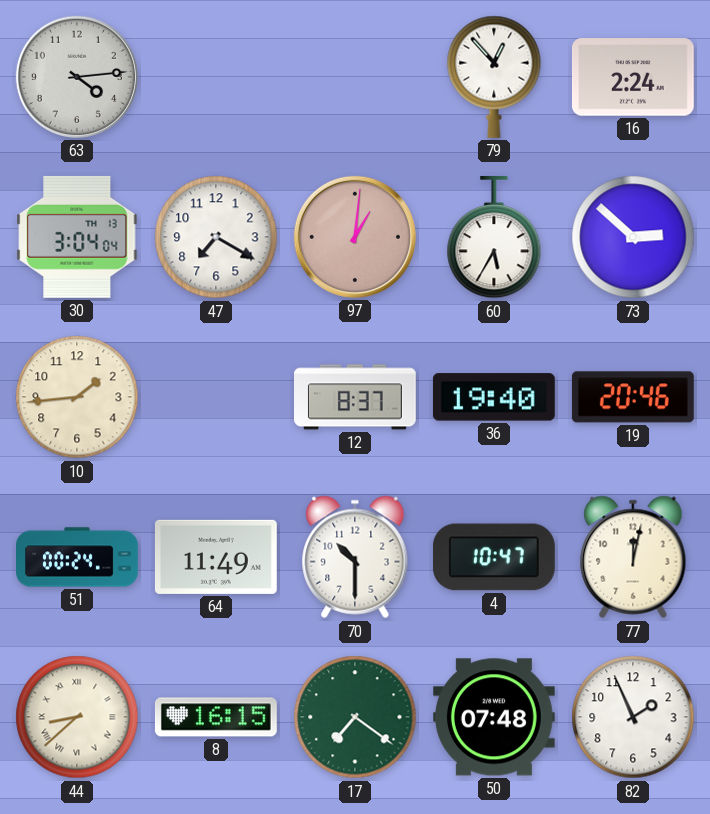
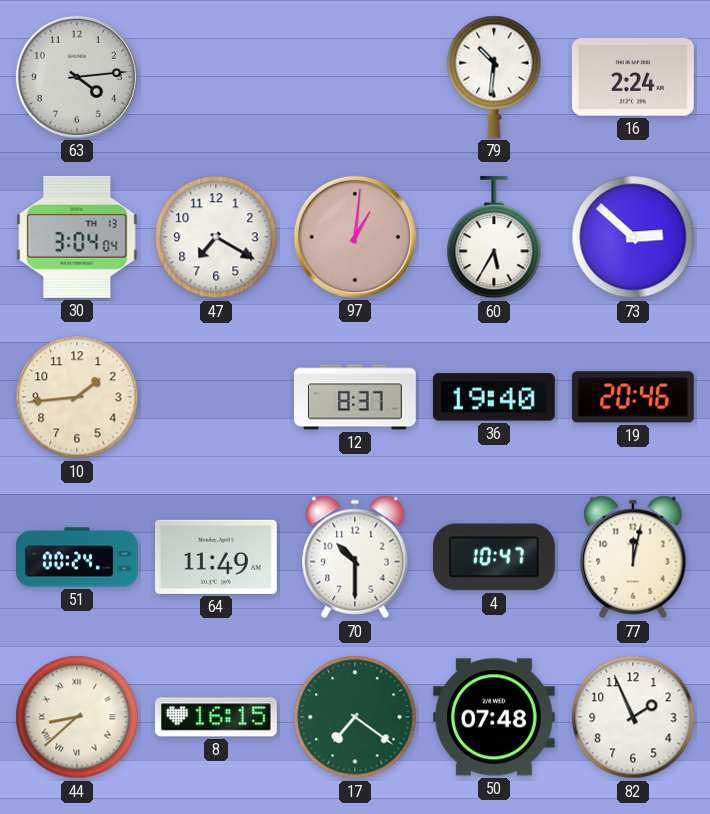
79: 12:53 -> 10:31
